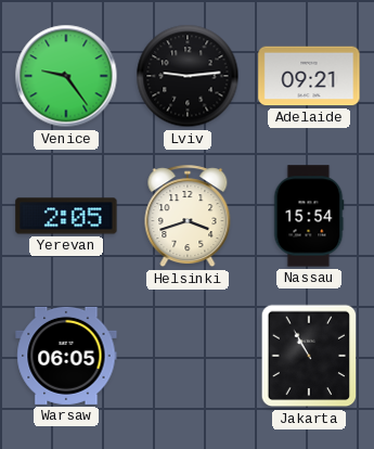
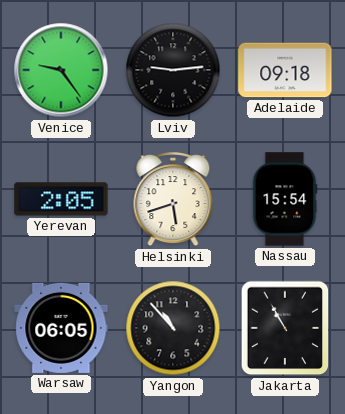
Adelaide: 09:21 -> 09:18
Helsinki: 3:42 -> 5:42
Yangon: none -> 10:53
